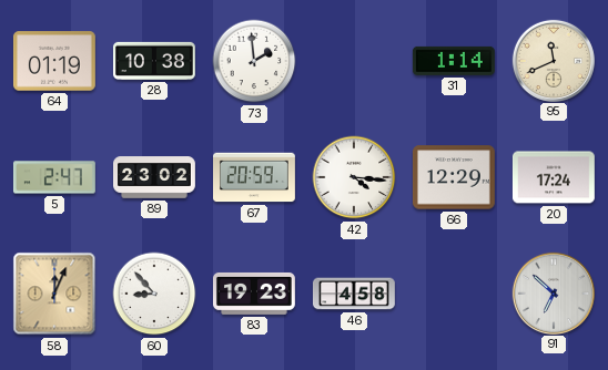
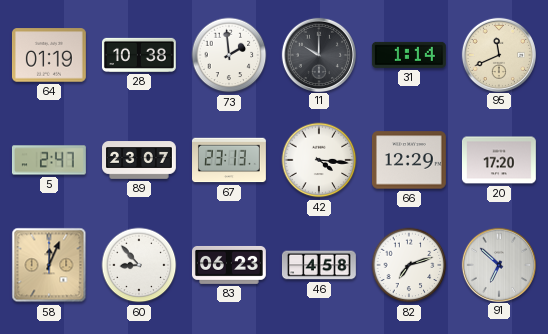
11: none -> 10:00
89: 23:02 -> 23:07
67: 20:59 -> 23:13
20: 17:24 -> 17:20
83: 19:23 -> 06:23
82: none -> 7:12
